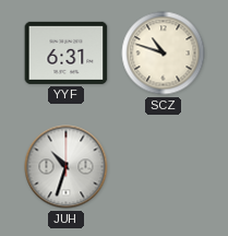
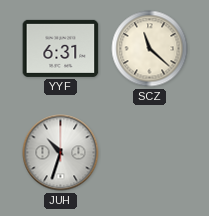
SCZ: 10:48 -> 11:22
